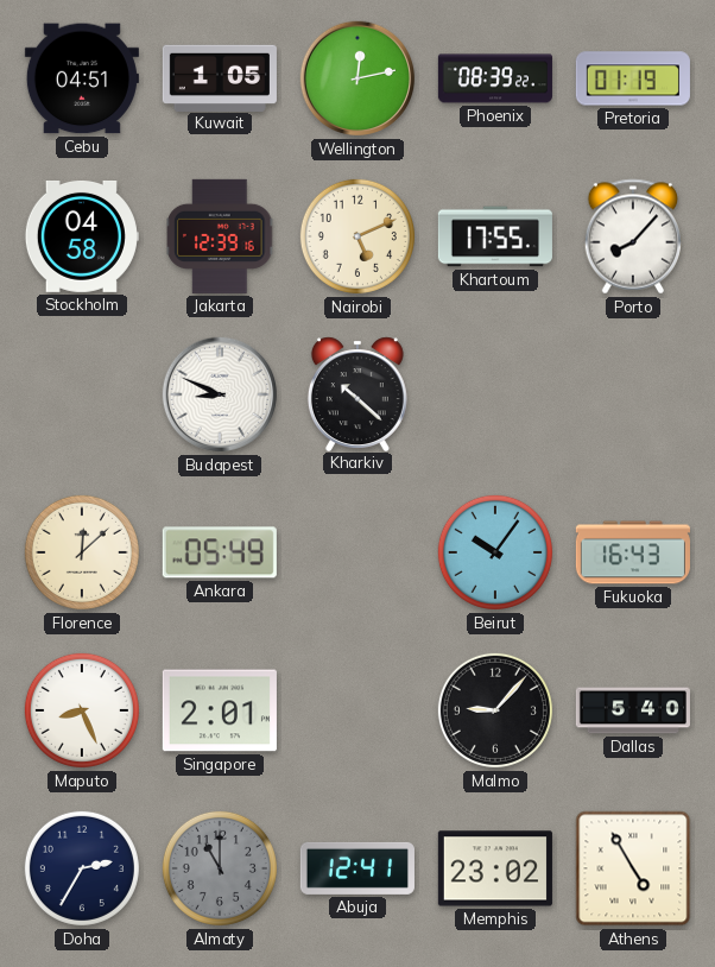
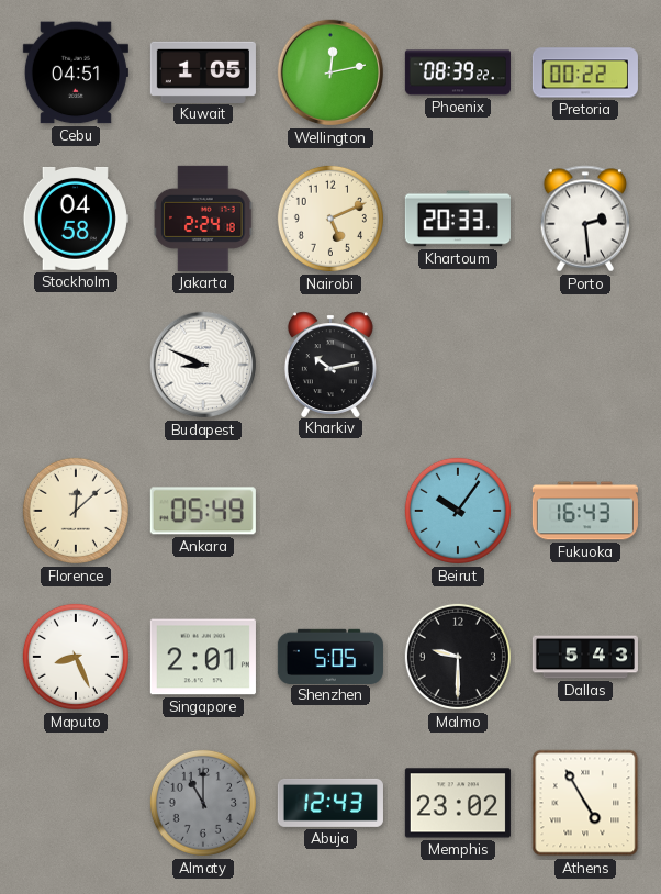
Pretoria: 01:19 -> 00:22
Jakarta: 12:39 -> 2:24
Khartoum: 17:55 -> 20:33
Porto: 8:07 -> 2:29
Kharkiv: 10:22 -> 10:13
Shenzhen: none -> 5:05
Malmo: 9:07 -> 9:30
Dallas: 5:40 -> 5:43
Doha: 2:35 -> none
Abuja: 12:41 -> 12:43
